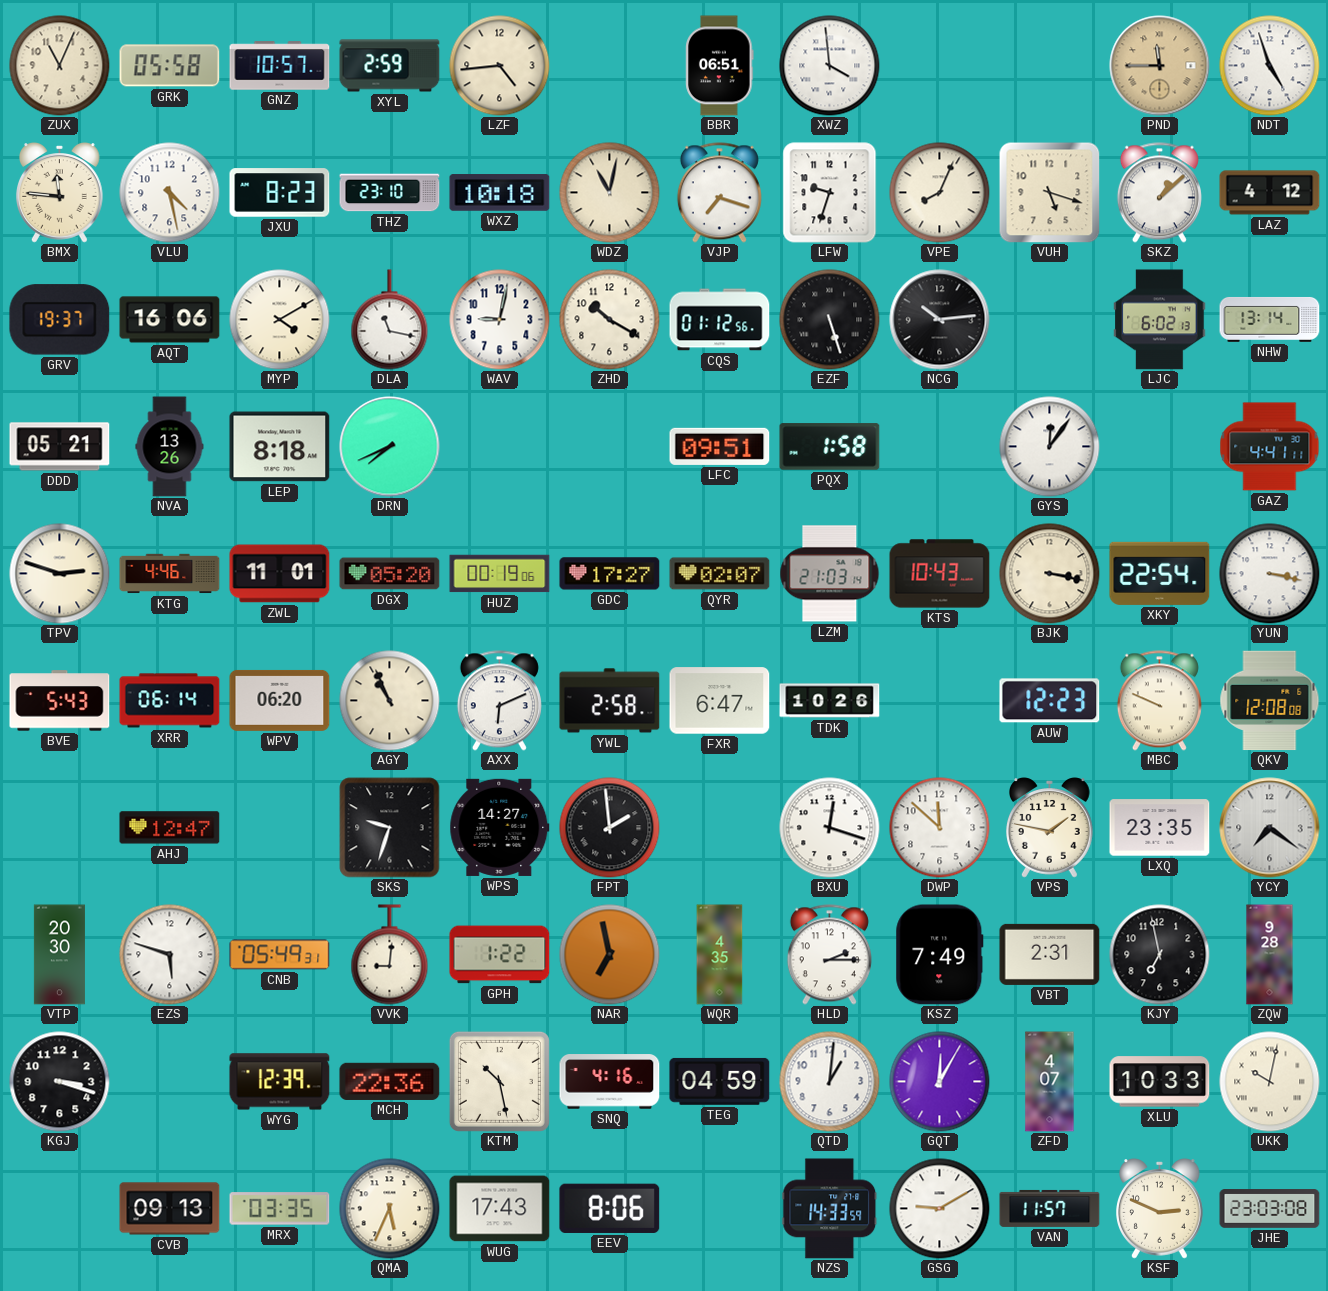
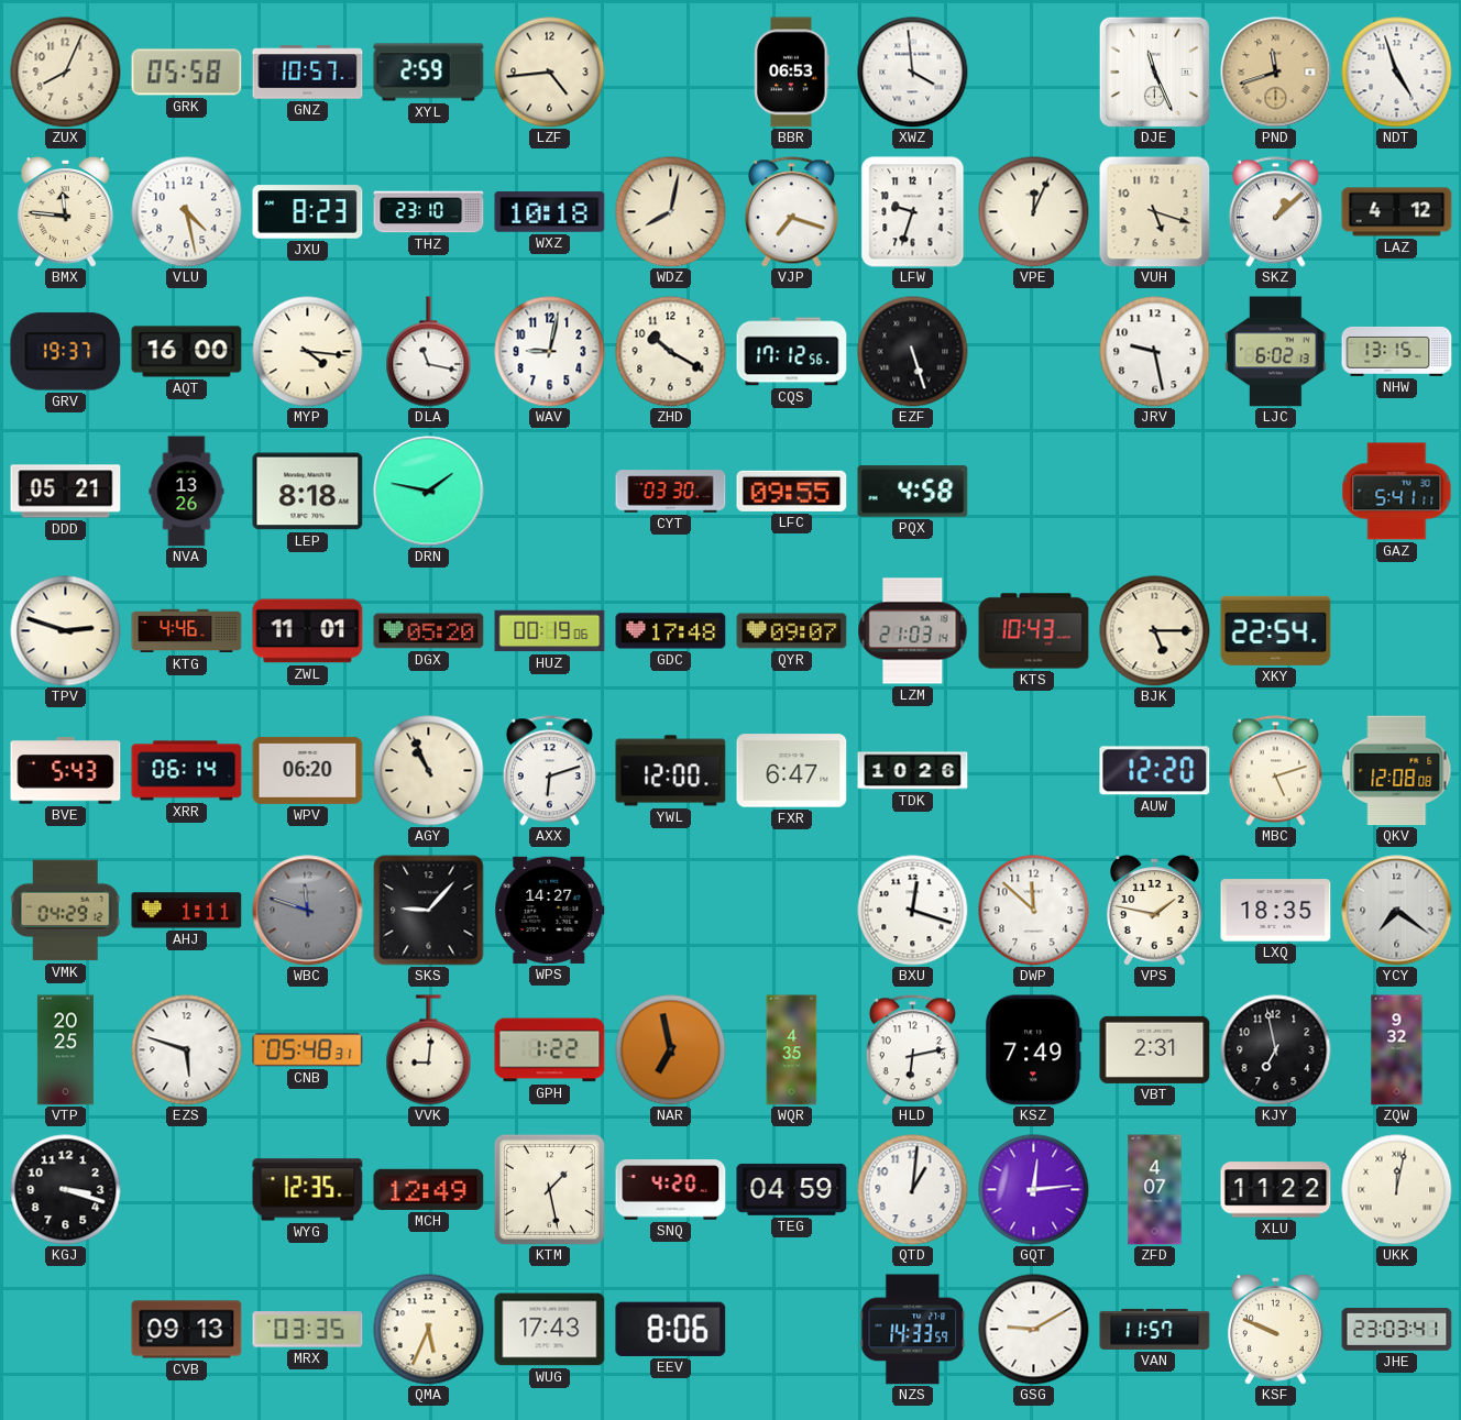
ZUX: 11:04 -> 8:04
BBR: 06:51 -> 06:53
DJE: none -> 11:26
PND: 11:45 -> 11:42
WDZ: 11:02 -> 8:02
VPE: 8:04 -> 12:04
AQT: 16:06 -> 16:00
MYP: 4:10 -> 4:16
CQS: 01:12 -> 17:12
NCG: 10:14 -> none
JRV: none -> 9:28
NHW: 13:14 -> 13:15
DRN: 7:41 -> 1:47
CYT: none -> 03:30
LFC: 09:51 -> 09:55
PQX: 1:58 -> 4:58
GYS: 12:06 -> none
GAZ: 4:41 -> 5:41
GDC: 17:27 -> 17:48
QYR: 02:07 -> 09:07
BJK: 3:17 -> 5:15
YUN: 3:17 -> none
AXX: 6:11 -> 6:12
YWL: 2:58 -> 12:00
AUW: 12:23 -> 12:20
MBC: 9:49 -> 5:12
VMK: none -> 04:29
AHJ: 12:47 -> 1:11
WBC: none -> 11:48
SKS: 9:33 -> 9:07
FPT: 1:59 -> none
LXQ: 23:35 -> 18:35
VTP: 20:30 -> 20:25
CNB: 05:49 -> 05:48
HLD: 2:15 -> 6:13
ZQW: 9:28 -> 9:32
WYG: 12:39 -> 12:35
MCH: 22:36 -> 12:49
KTM: 10:28 -> 1:28
SNQ: 4:16 -> 4:20
GQT: 12:05 -> 12:14
XLU: 10:33 -> 11:22
UKK: 10:02 -> 12:02
KSF: 2:49 -> 9:49
JHE: 23:03:08 -> 23:03:41
